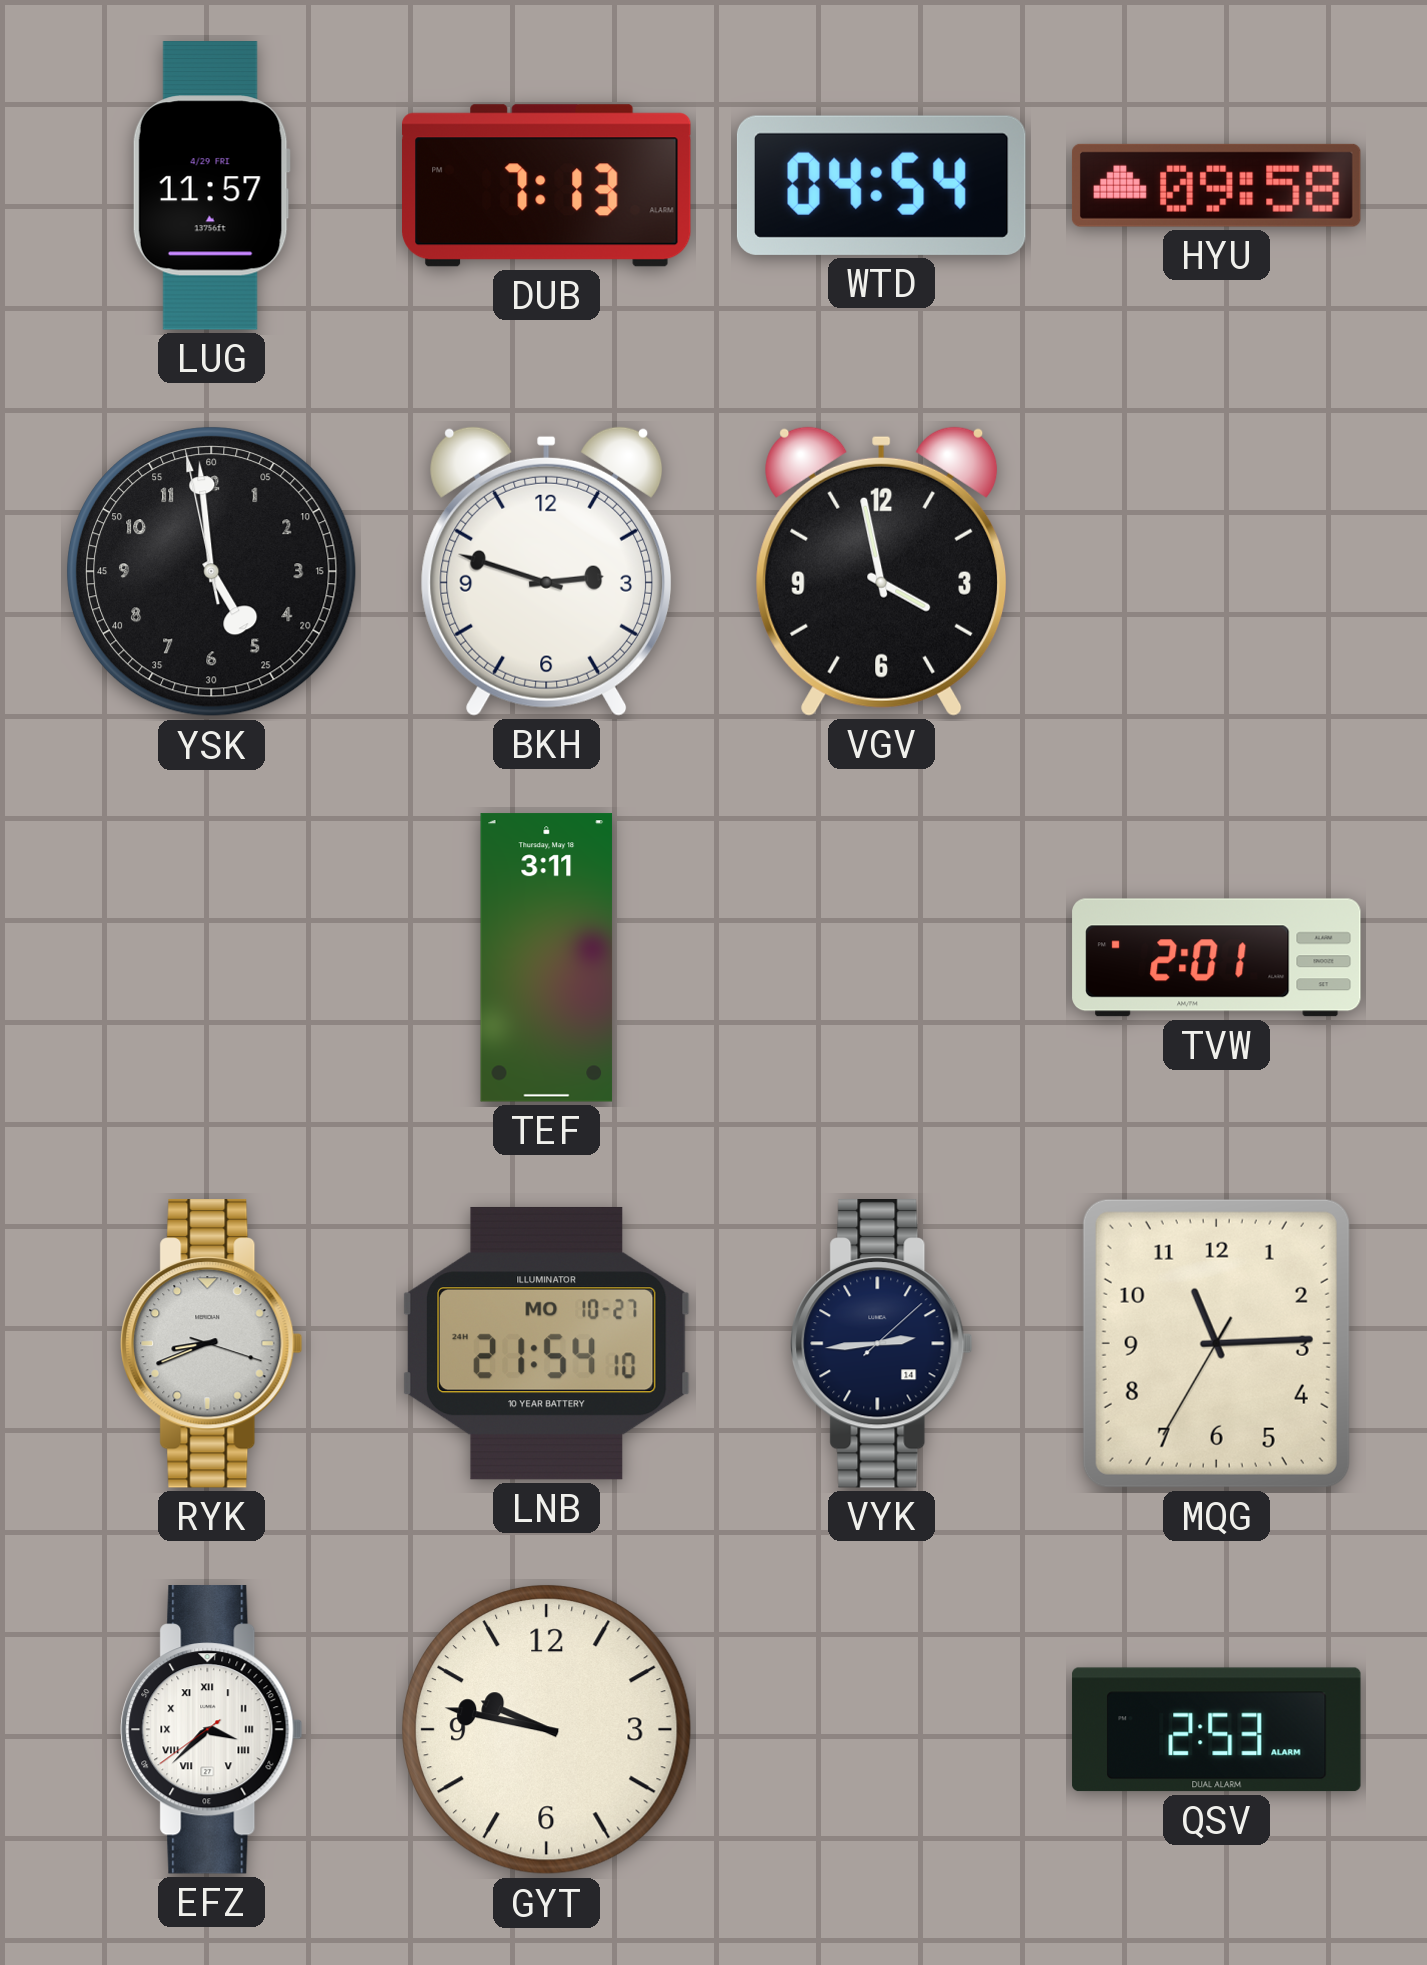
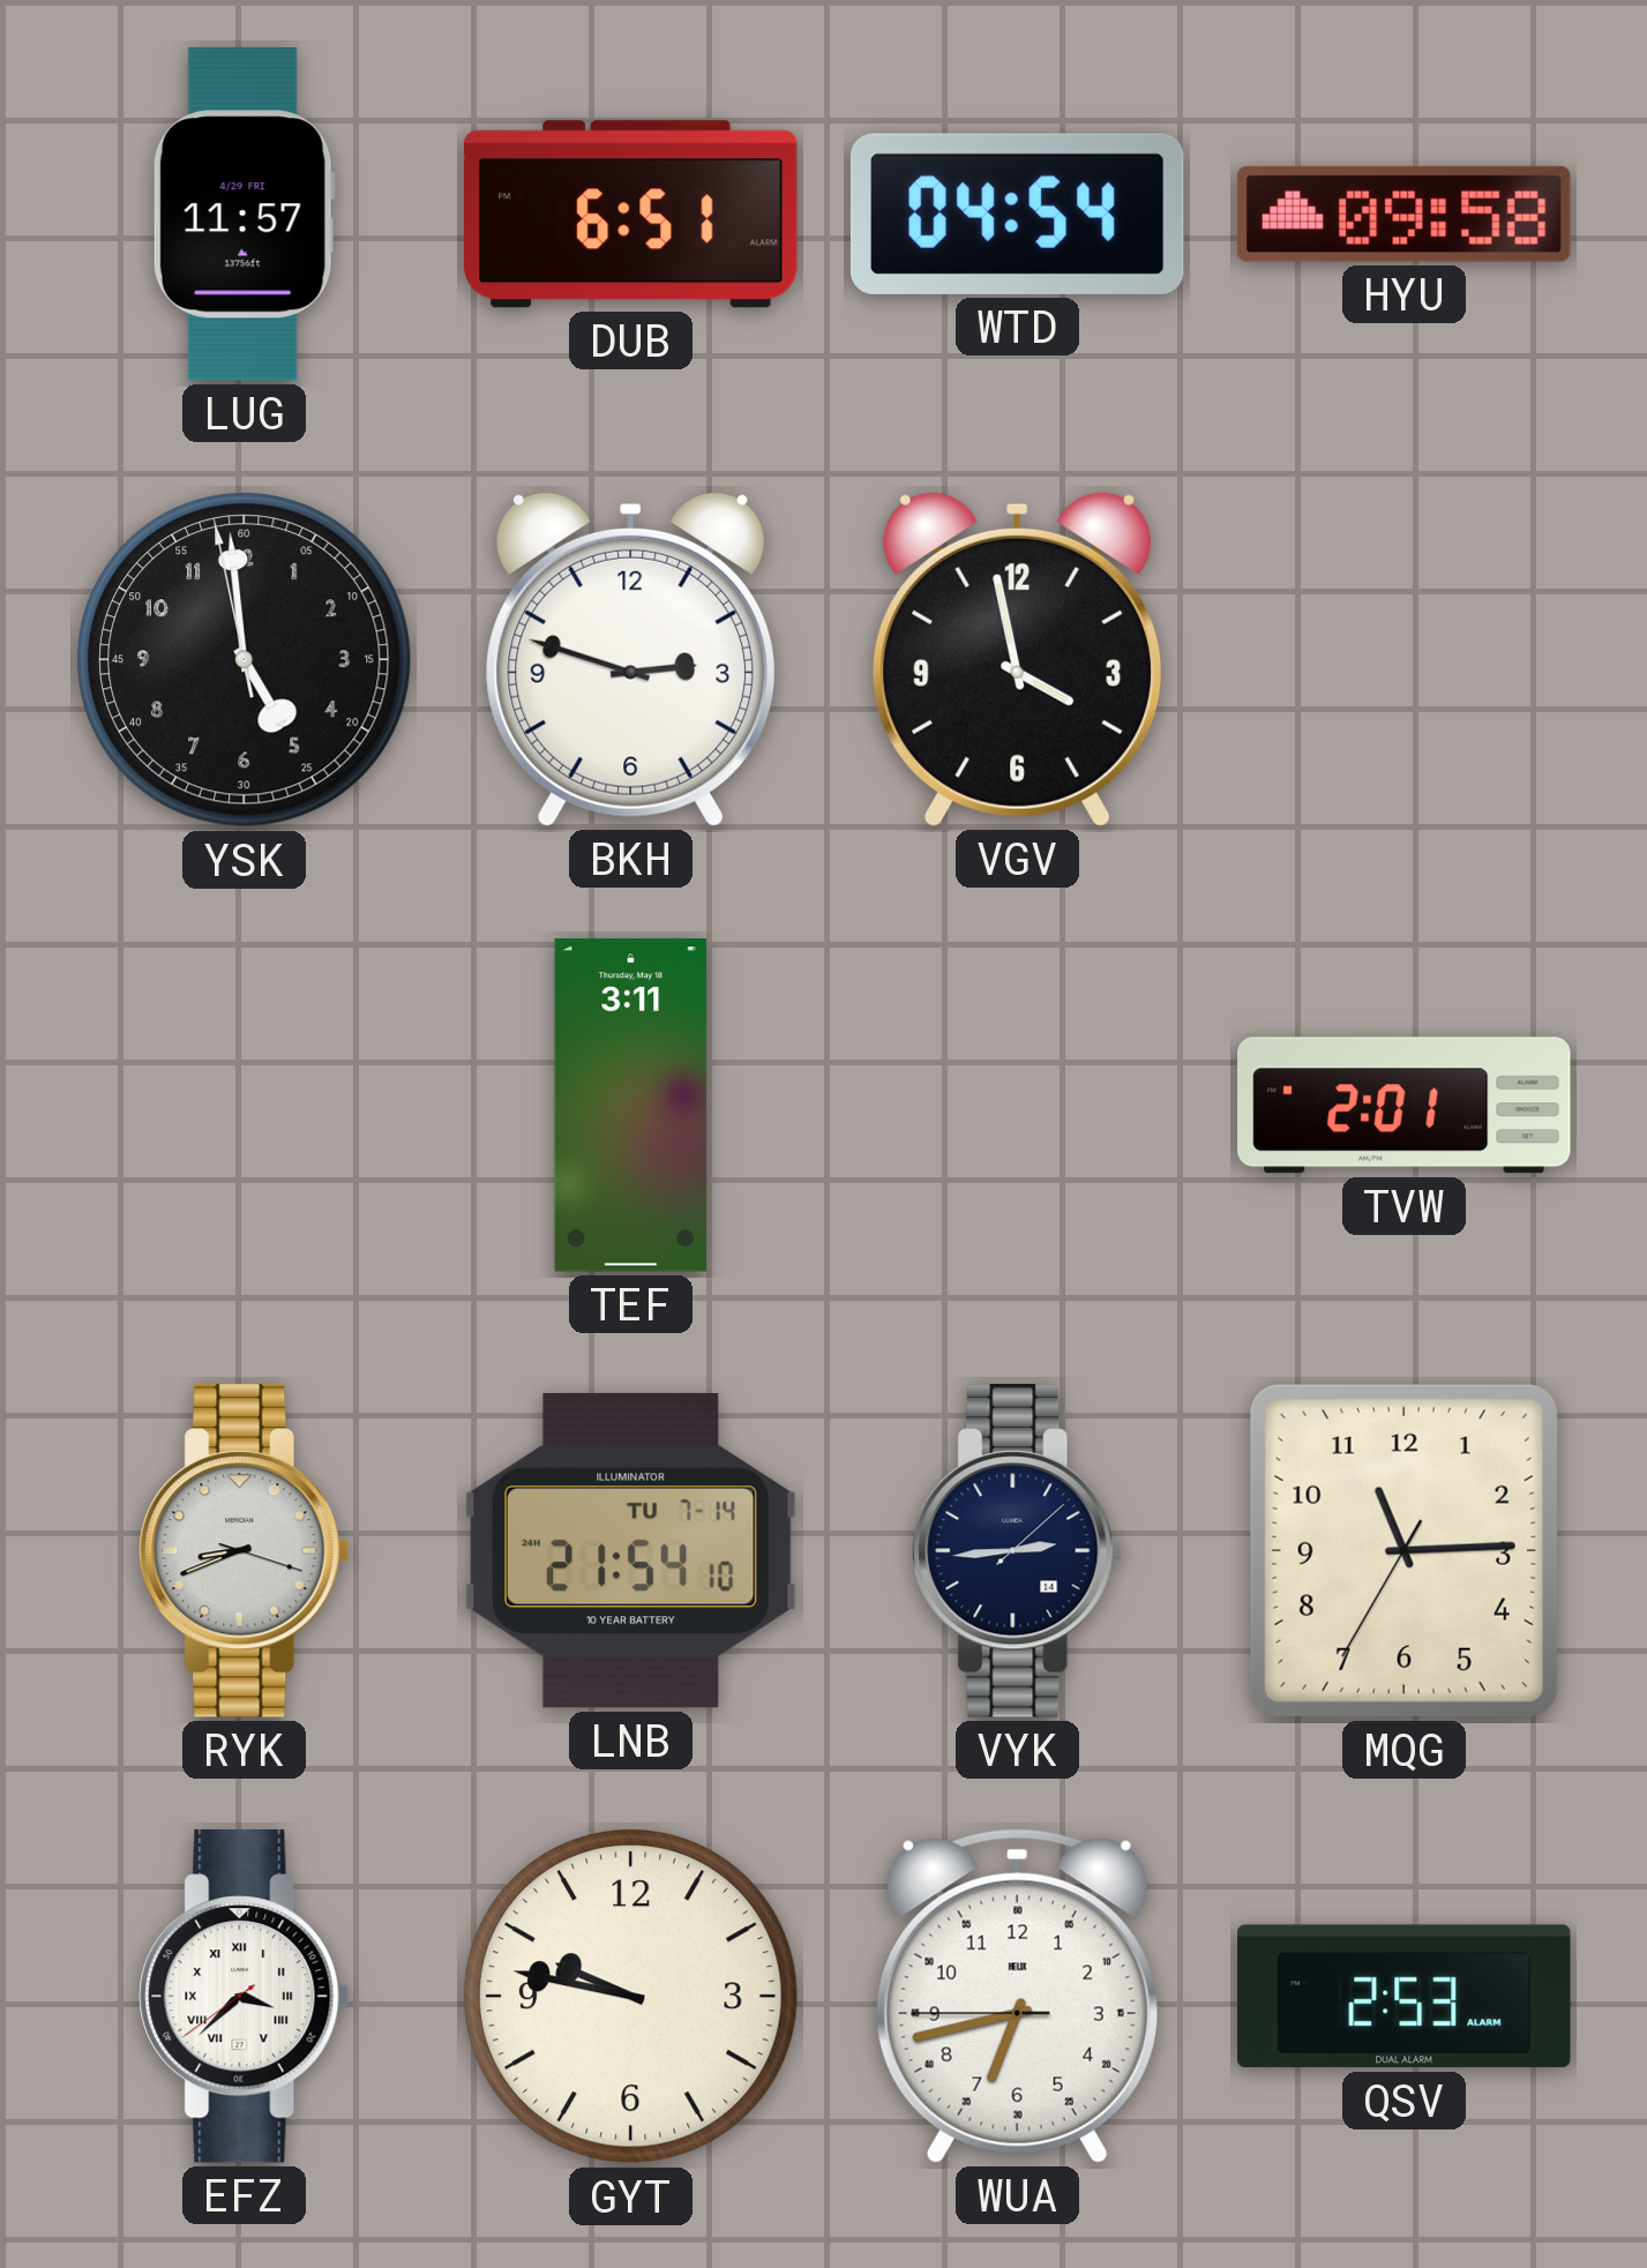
DUB: 7:13 -> 6:51
LNB date: MO 10-27 -> TU 7-14
WUA: none -> 6:42
